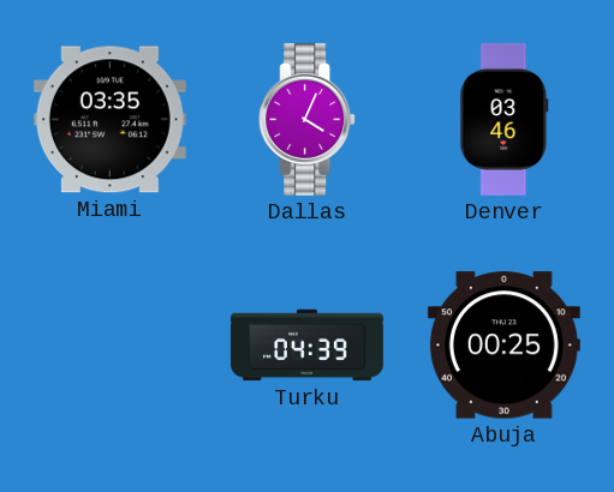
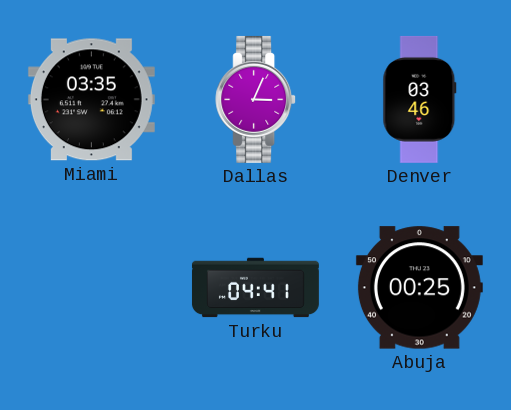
Dallas: 4:04 -> 3:04
Turku: 04:39 -> 04:41
